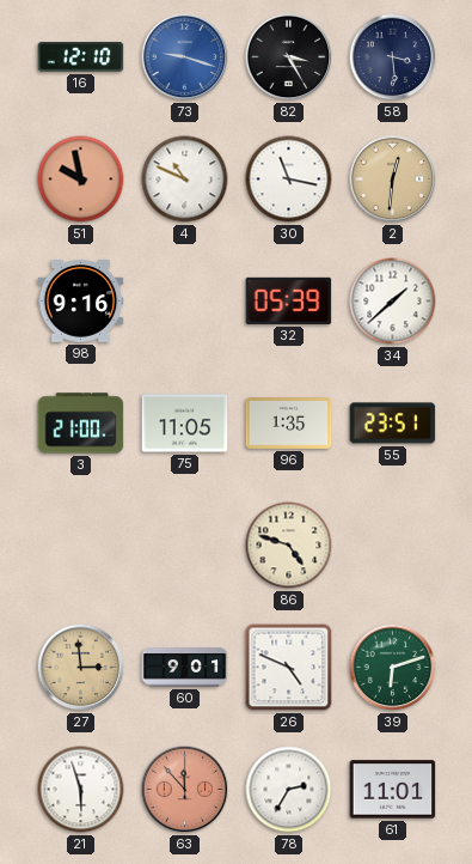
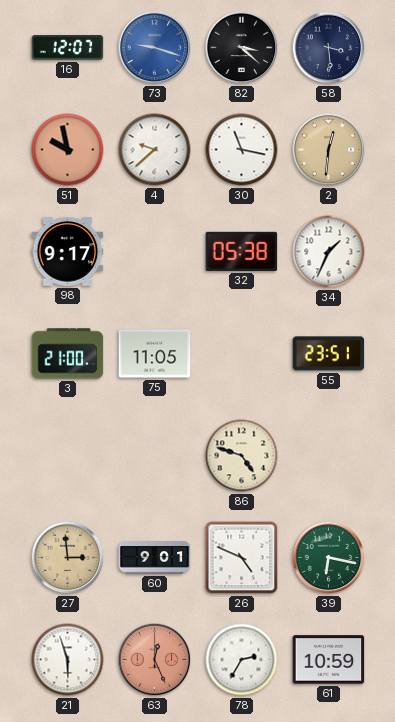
16: 12:10 -> 12:07
82: 3:25 -> 3:22
4: 10:49 -> 9:38
98: 9:16 -> 9:17
32: 05:39 -> 05:38
34: 1:38 -> 1:34
96: 1:35 -> none
39: 6:12 -> 6:17
63: 11:53 -> 12:26
61: 11:01 -> 10:59
